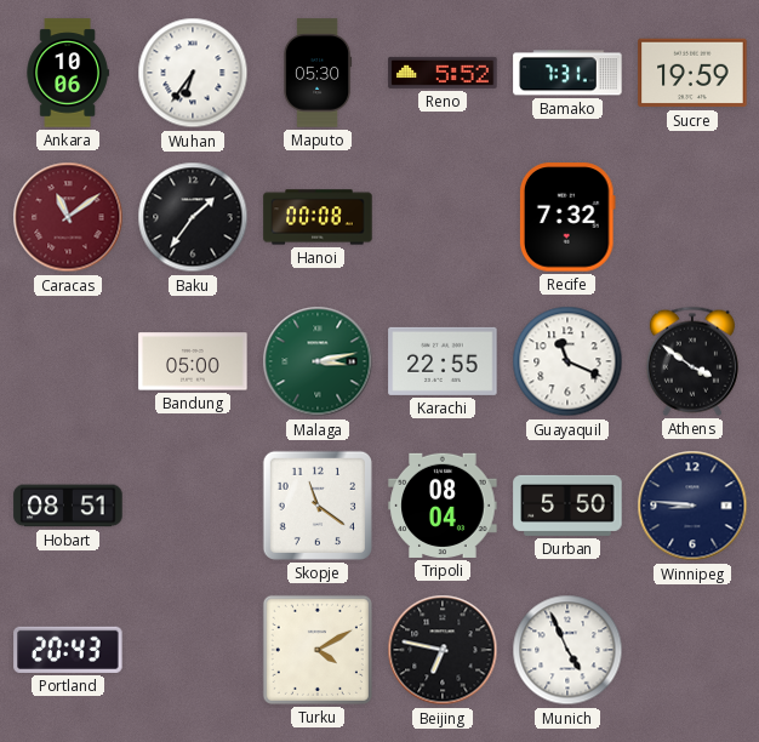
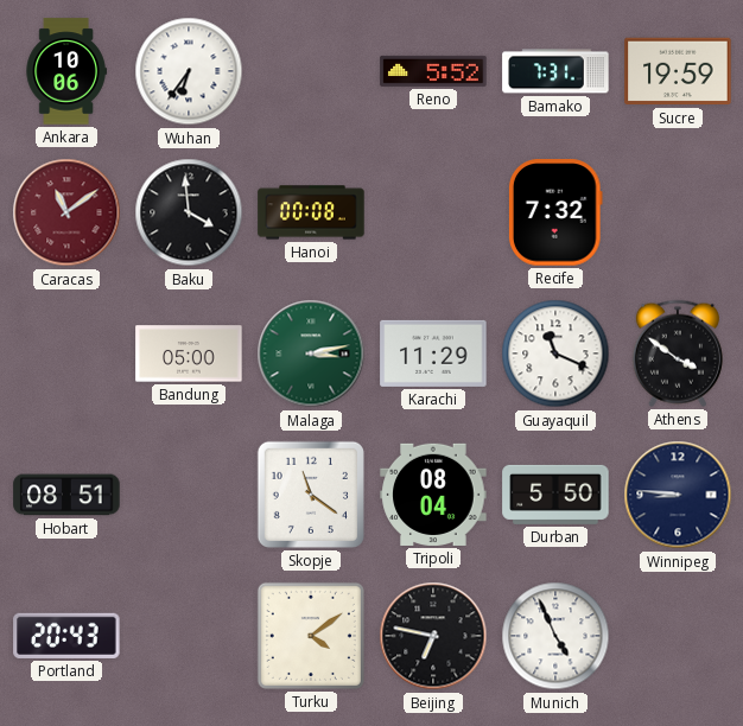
Maputo: 05:30 -> none
Baku: 1:36 -> 3:59
Karachi: 22:55 -> 11:29
Turku: 4:10 -> 4:09
